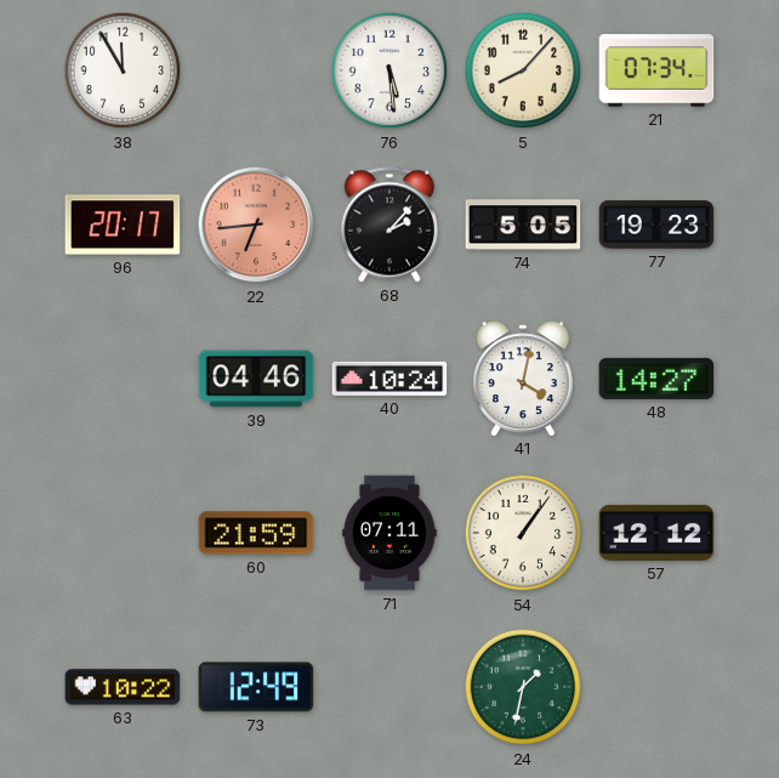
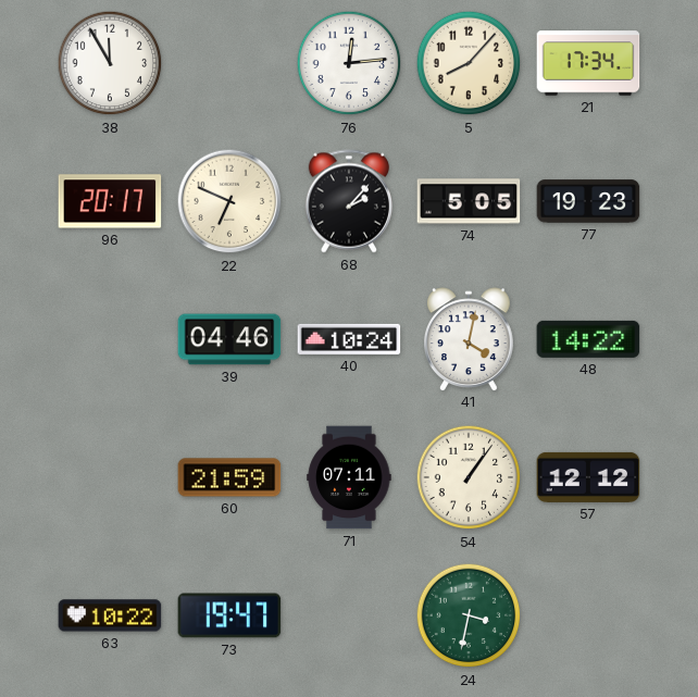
76: 5:29 -> 12:14
21: 07:34 -> 17:34
22: 6:44 -> 6:49
22 dial: salmon -> cream
48: 14:27 -> 14:22
73: 12:49 -> 19:47
24: 1:32 -> 3:32
